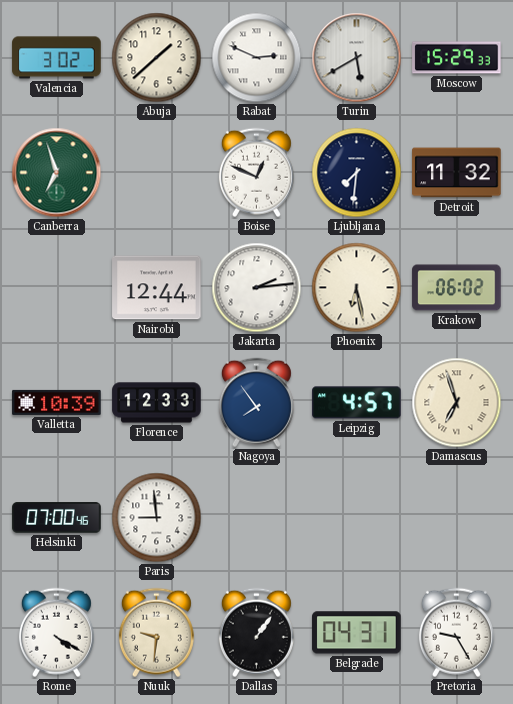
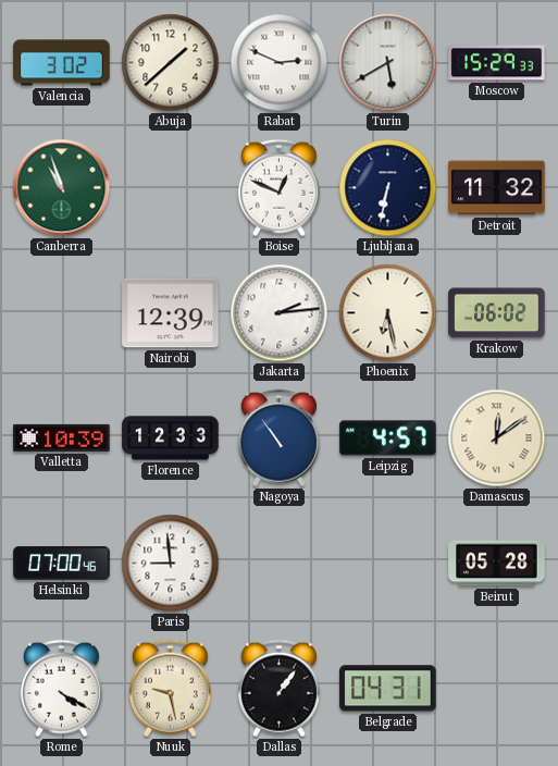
Canberra: 6:57 -> 10:57
Ljubljana: 7:31 -> 6:32
Nairobi: 12:44 -> 12:39
Nagoya: 7:54 -> 10:54
Damascus: 6:57 -> 12:09
Beirut: none -> 05:28
Nuuk: 9:31 -> 9:28
Pretoria: 9:25 -> none
